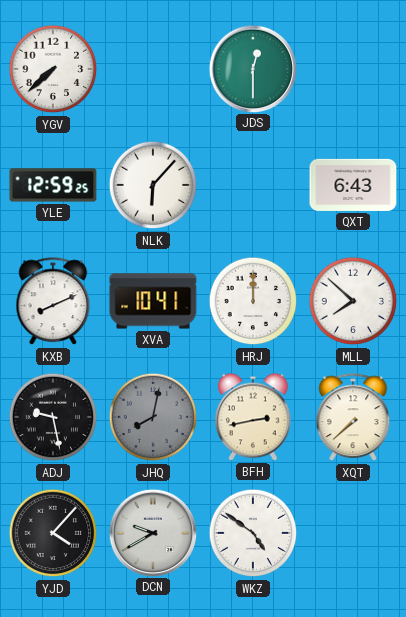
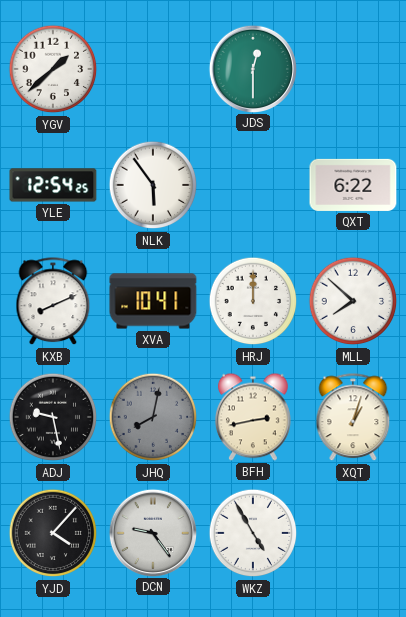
YGV: 7:38 -> 1:38
YLE: 12:59 -> 12:54
NLK: 6:07 -> 5:54
QXT: 6:43 -> 6:22
XQT: 7:38 -> 1:03
DCN: 9:40 -> 9:24
WKZ: 4:51 -> 4:55
